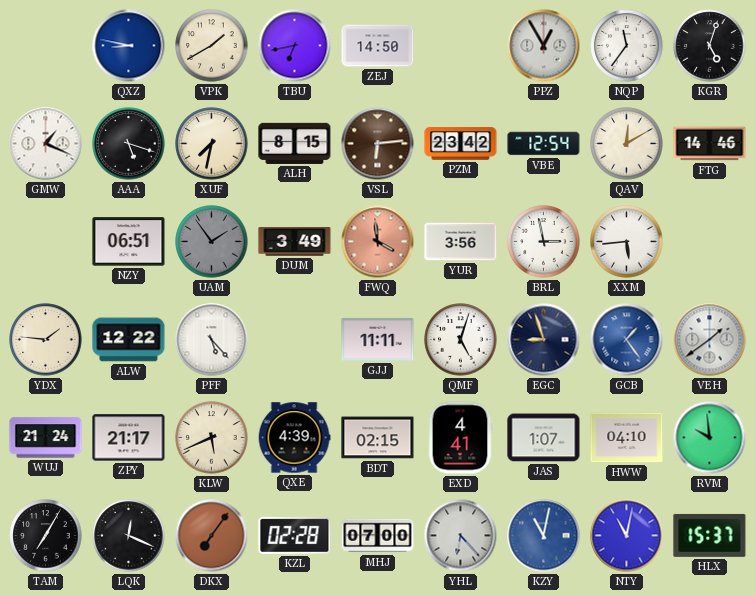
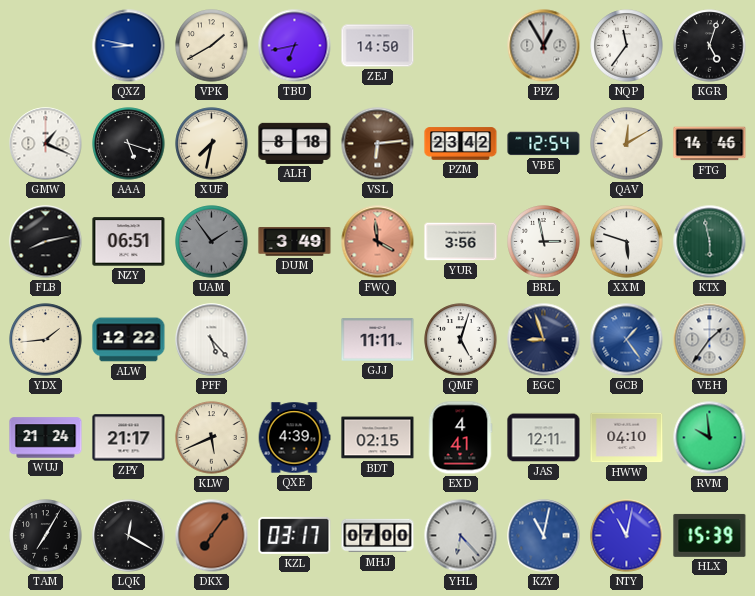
ALH: 8:15 -> 8:18
FLB: none -> 8:13
XXM: 5:44 -> 5:48
KTX: none -> 5:58
YDX: 1:46 -> 1:44
VEH: 1:39 -> 1:36
JAS: 1:07 -> 12:11
LQK: 12:19 -> 12:20
KZL: 02:28 -> 03:17
HLX: 15:37 -> 15:39
